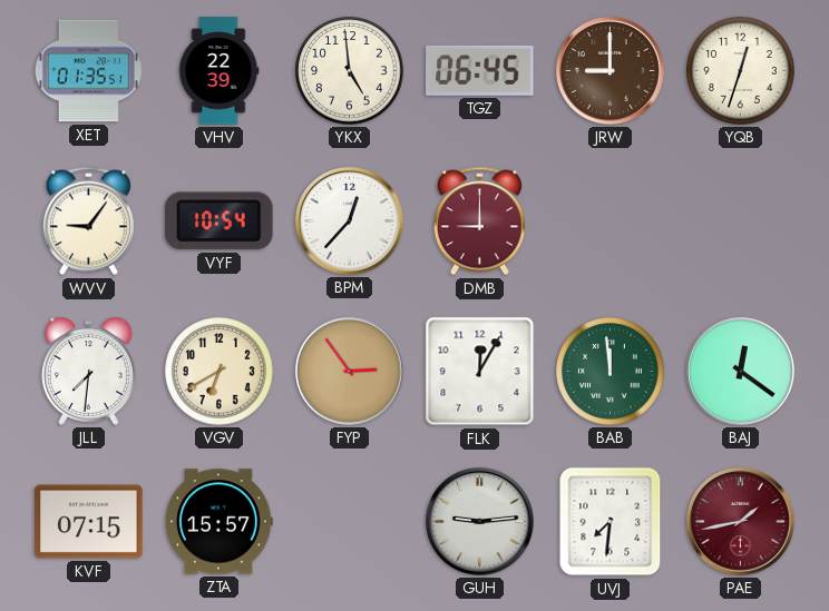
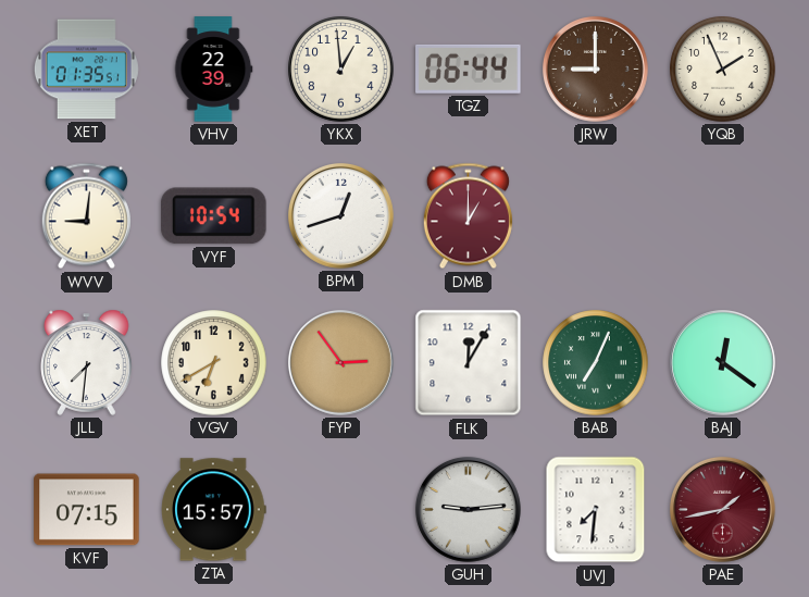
YKX: 4:59 -> 12:59
TGZ: 06:45 -> 06:44
YQB: 12:33 -> 1:56
WVV: 9:06 -> 9:01
BPM: 12:37 -> 12:42
DMB: 9:00 -> 1:00
BAB: 11:59 -> 7:04
